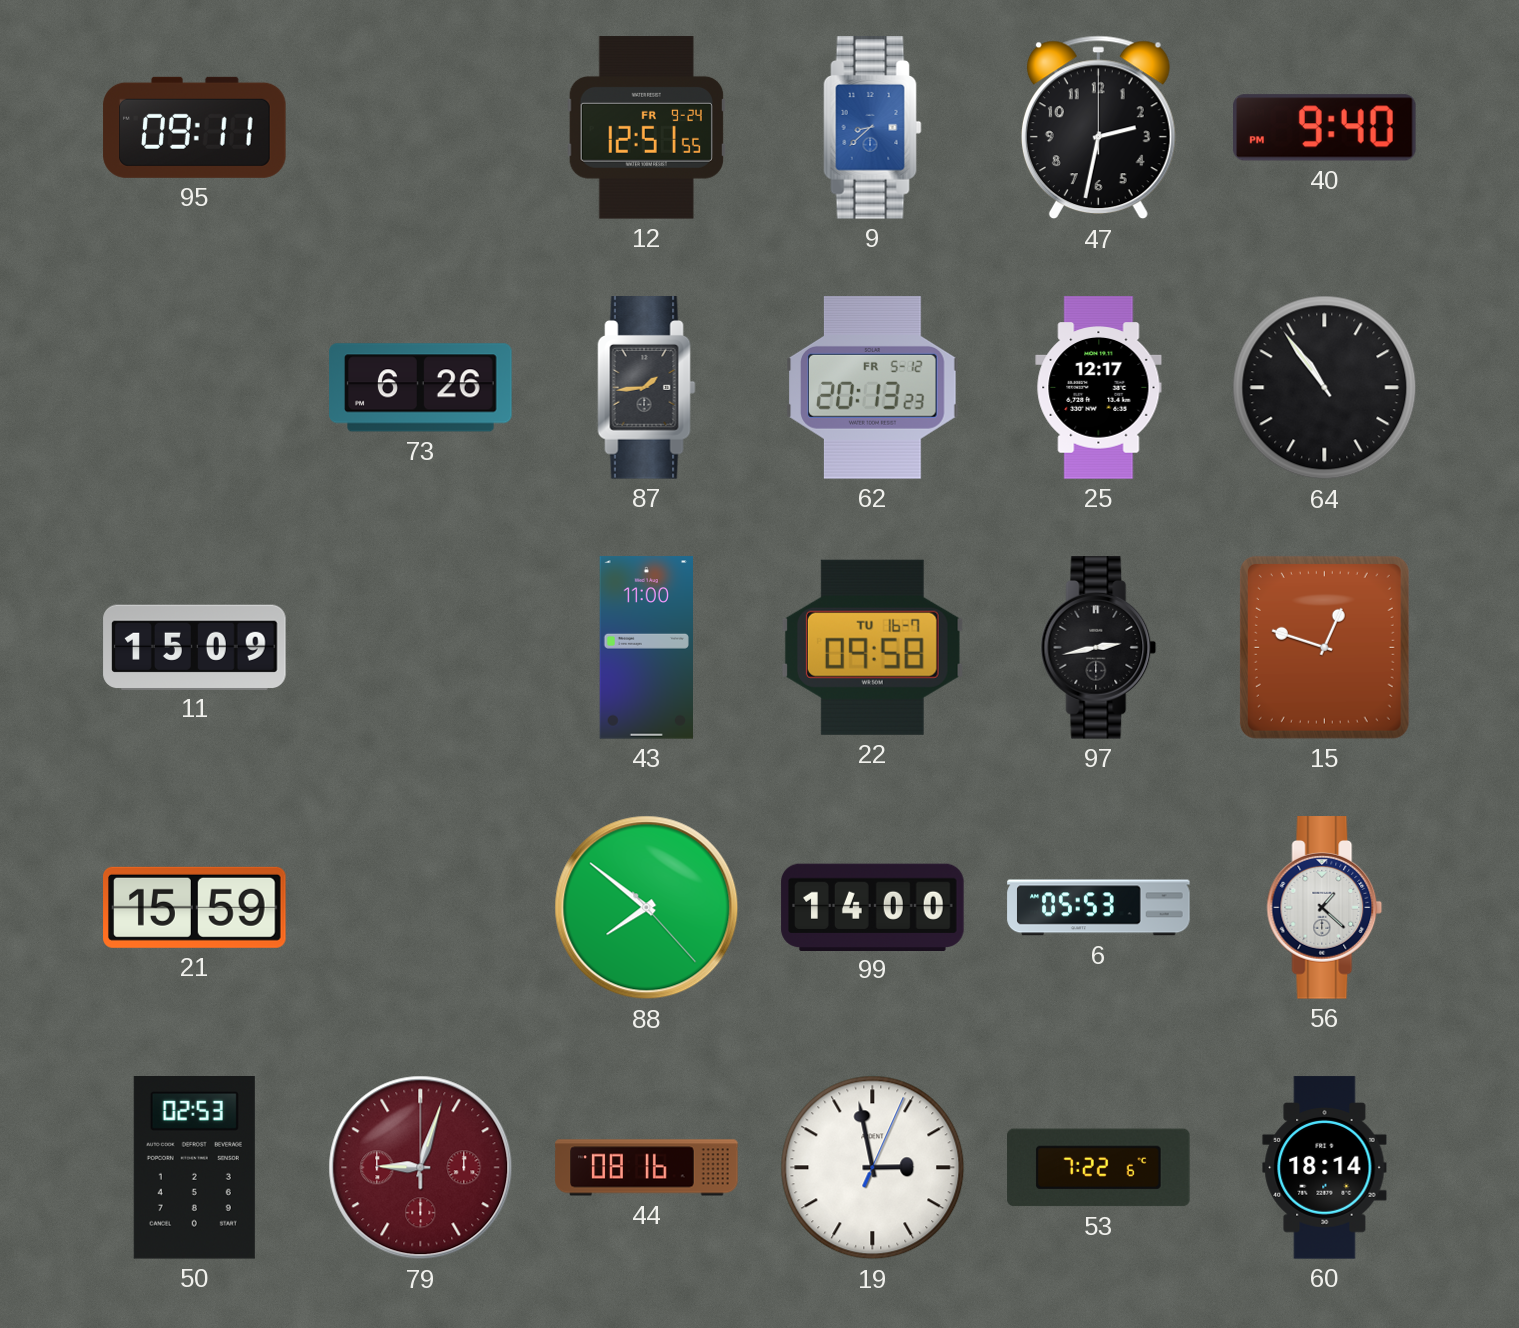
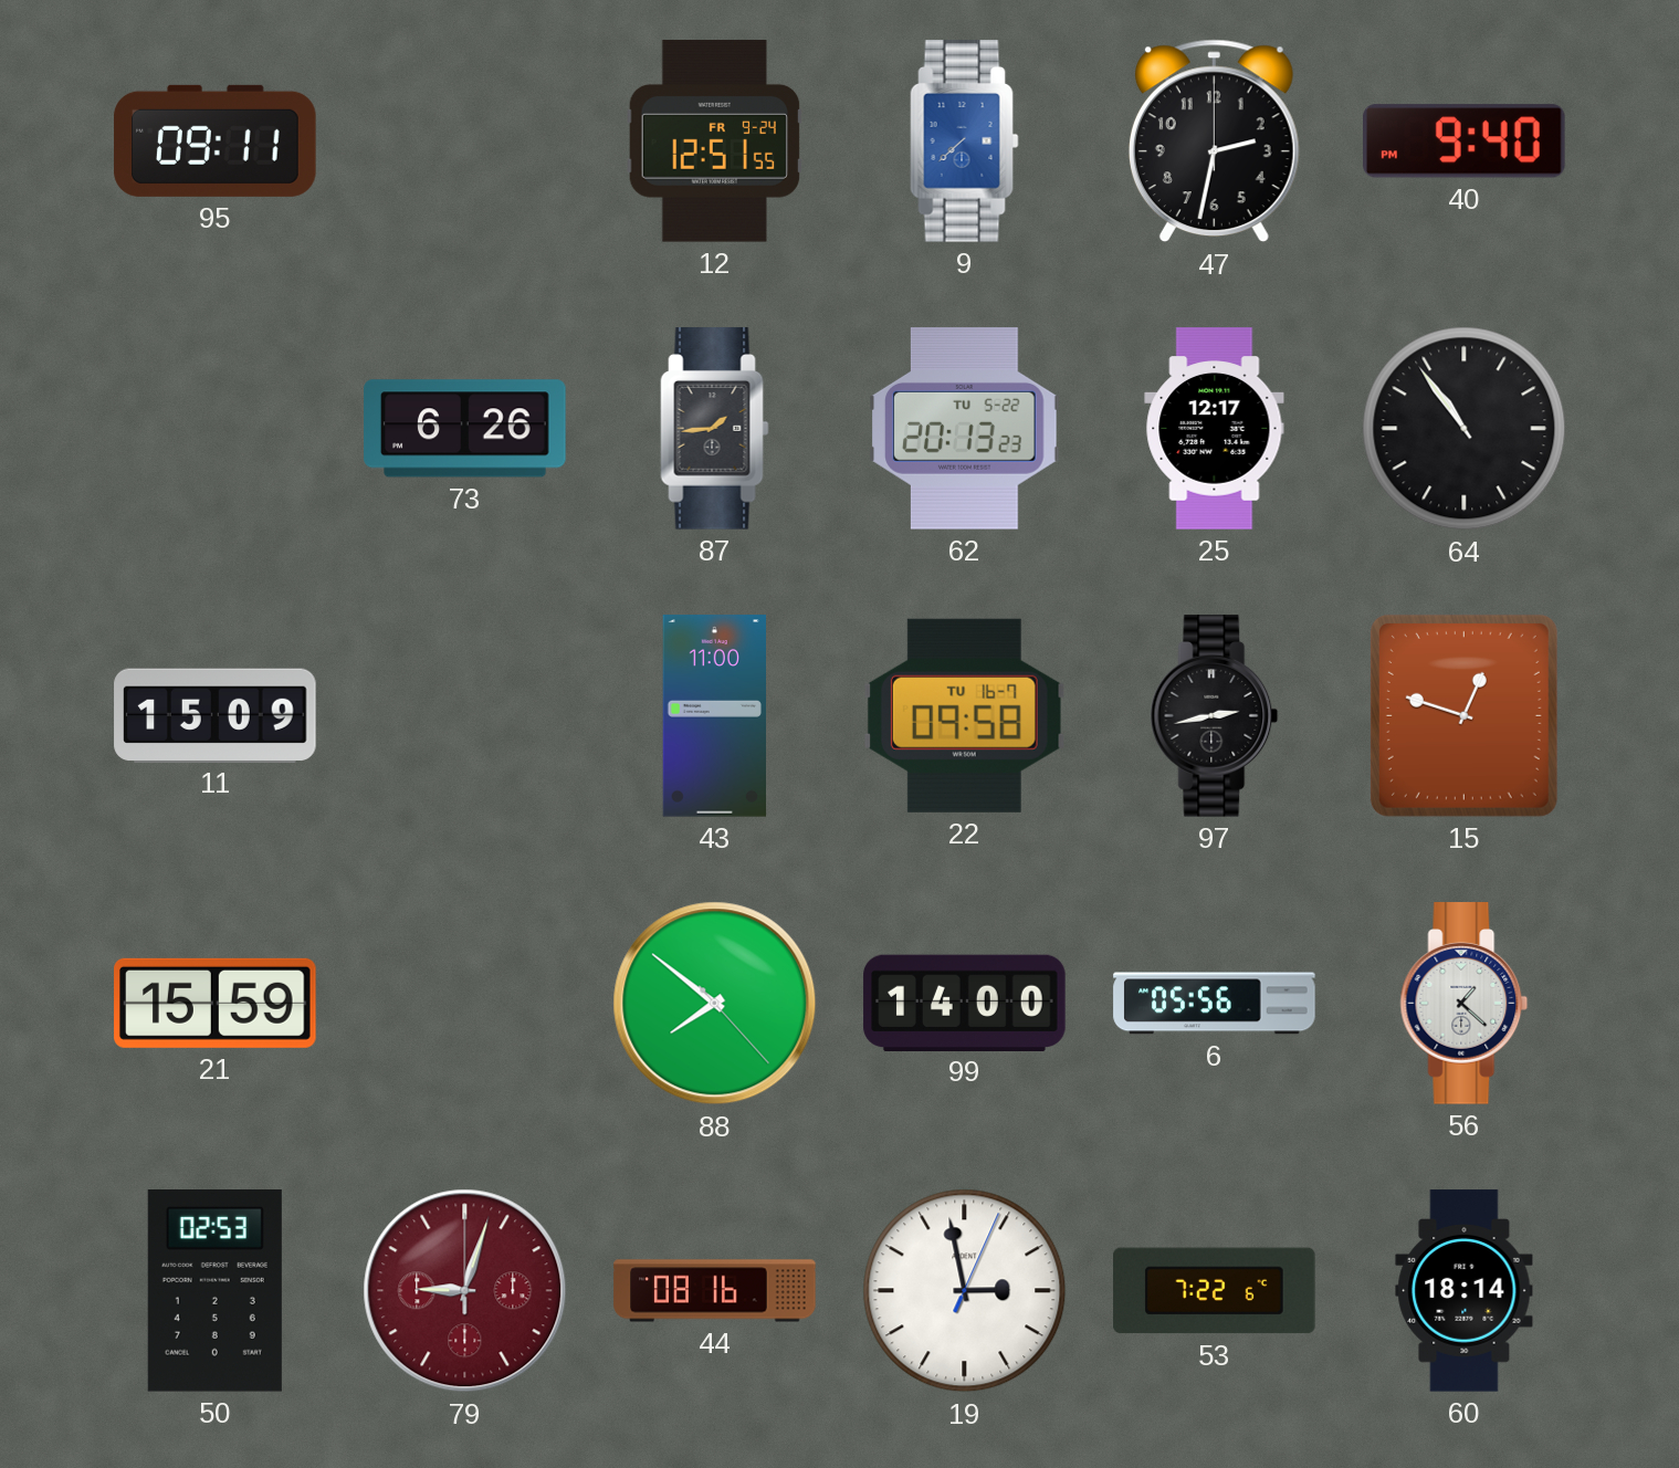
9: 8:38 -> 7:38
62 date: FR 5-12 -> TU 5-22
6: 05:53 -> 05:56
